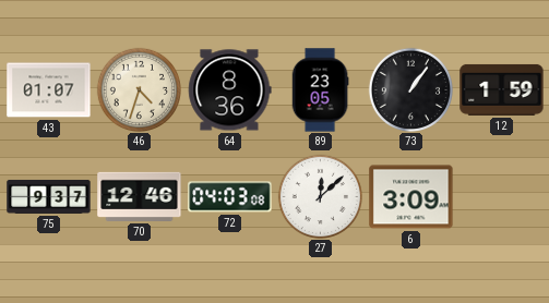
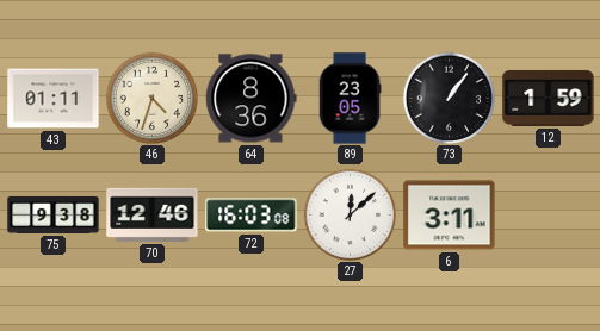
43: 01:07 -> 01:11
75: 9:37 -> 9:38
72: 04:03 -> 16:03
6: 3:09 -> 3:11
